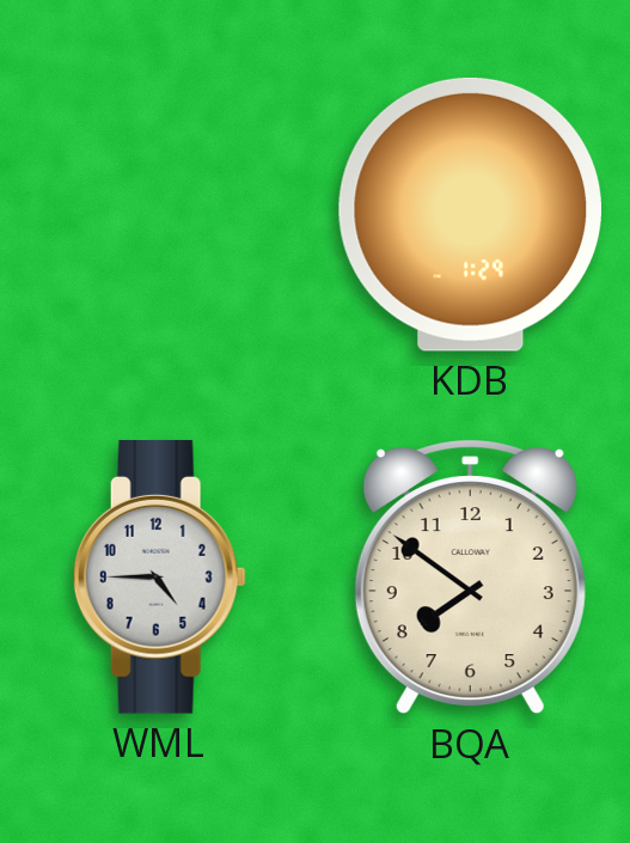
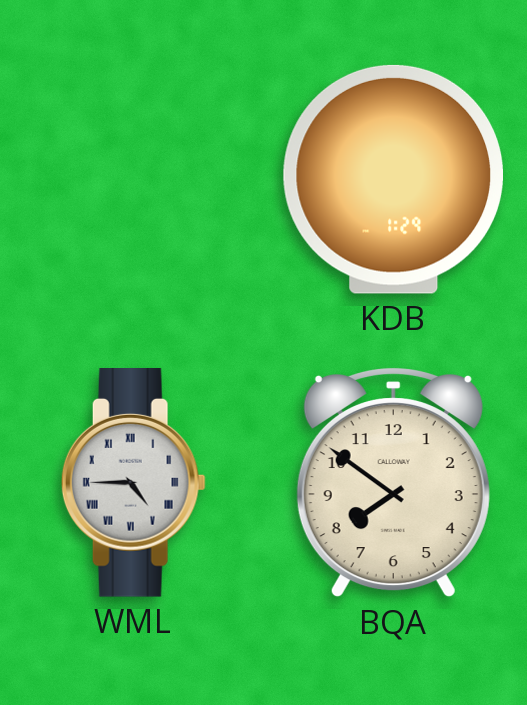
WML numerals: Arabic -> Roman
